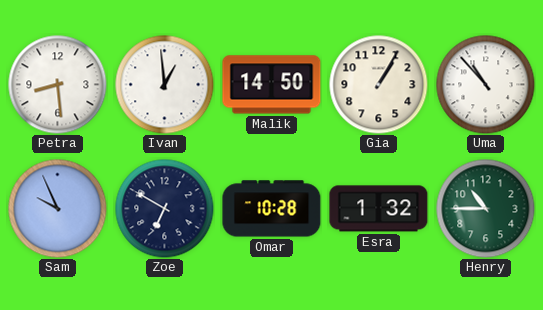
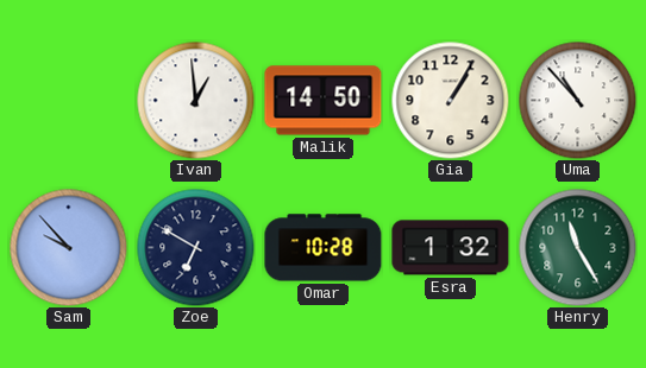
Petra: 8:29 -> none
Sam: 9:56 -> 9:53
Henry: 10:45 -> 11:25
